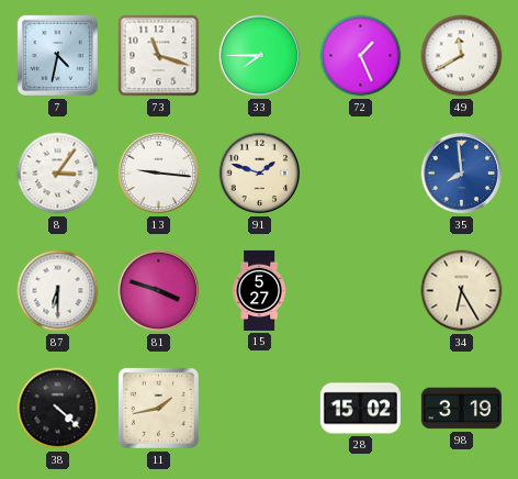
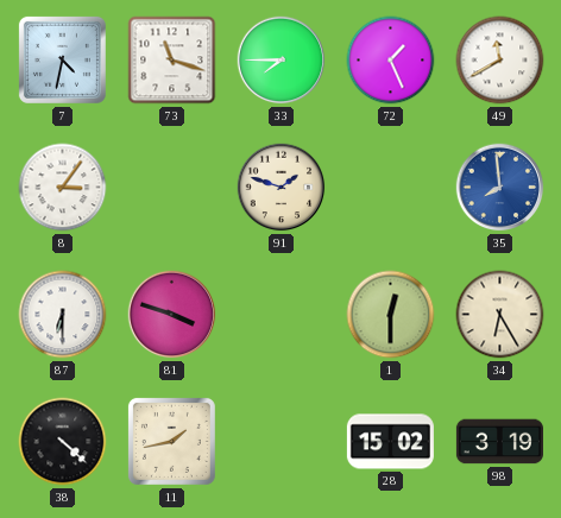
13: 9:16 -> none
15: 5:27 -> none
1: none -> 12:30
